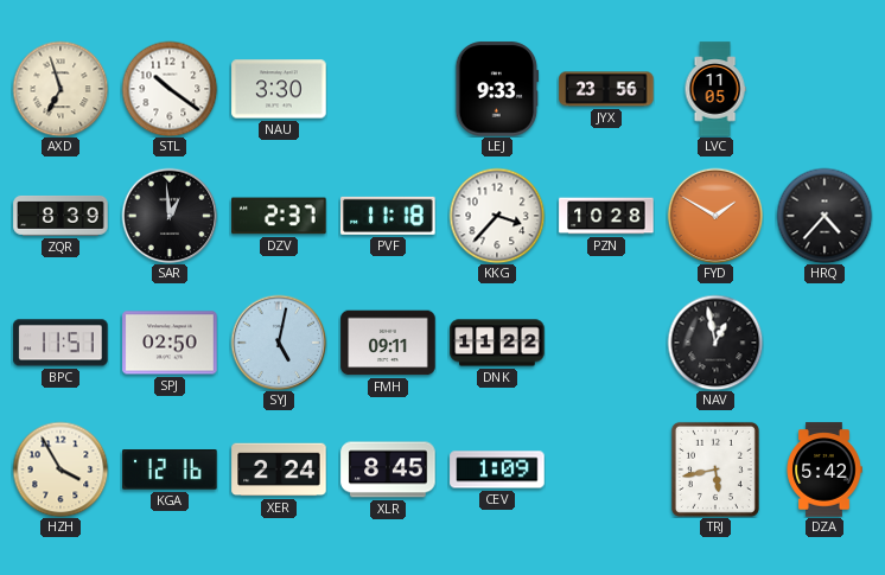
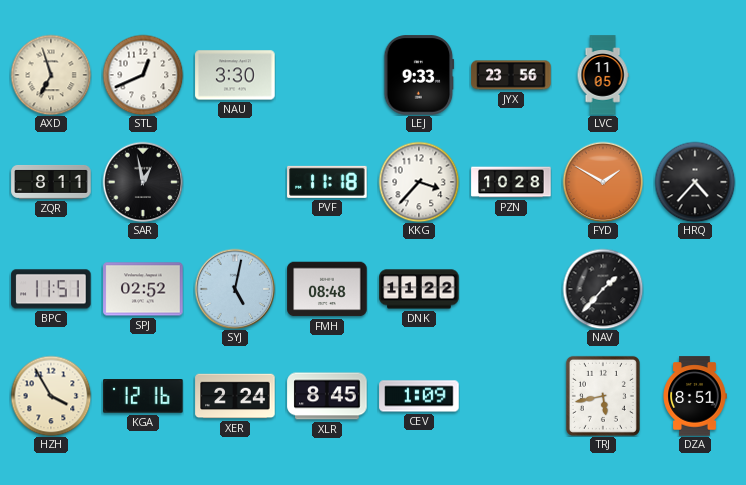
STL: 10:21 -> 12:41
ZQR: 8:39 -> 8:11
SAR: 12:59 -> 12:58
DZV: 2:37 -> none
SPJ: 02:50 -> 02:52
FMH: 09:11 -> 08:48
NAV: 12:58 -> 1:37
DZA: 5:42 -> 8:51
